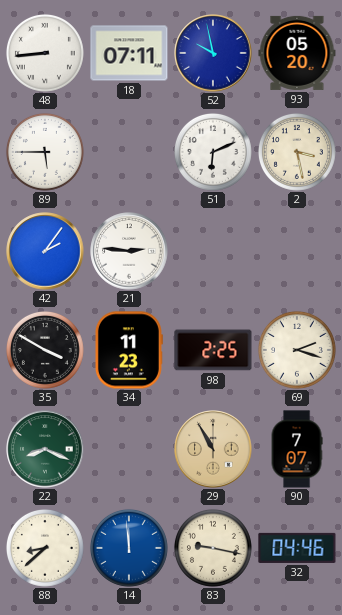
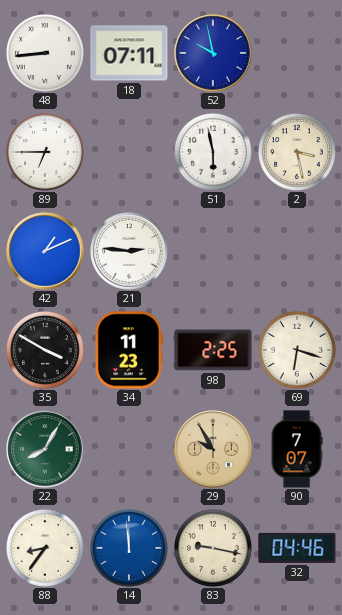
93: 05:20 -> none
89: 5:45 -> 6:45
51: 6:11 -> 5:58
42: 2:06 -> 1:11
69: 2:18 -> 6:18
22: 8:19 -> 8:05
29: 10:55 -> 9:55
88: 8:38 -> 8:36
